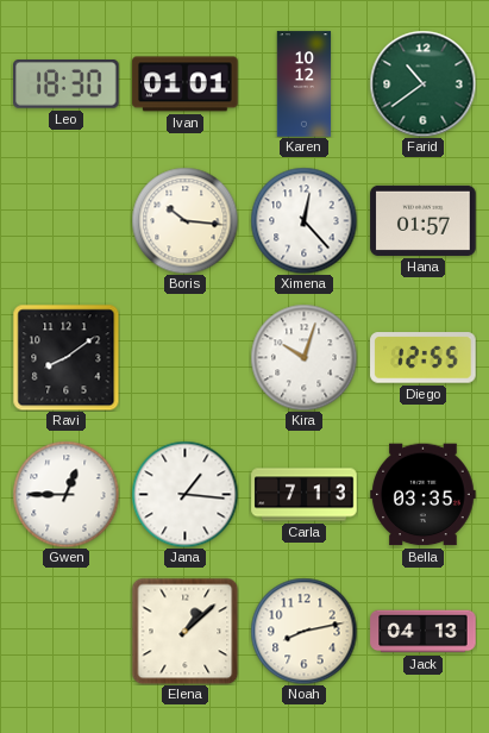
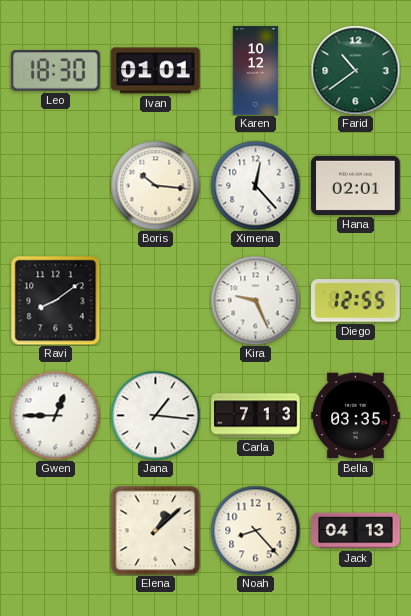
Hana: 01:57 -> 02:01
Kira: 10:03 -> 9:26
Noah: 8:13 -> 8:23
